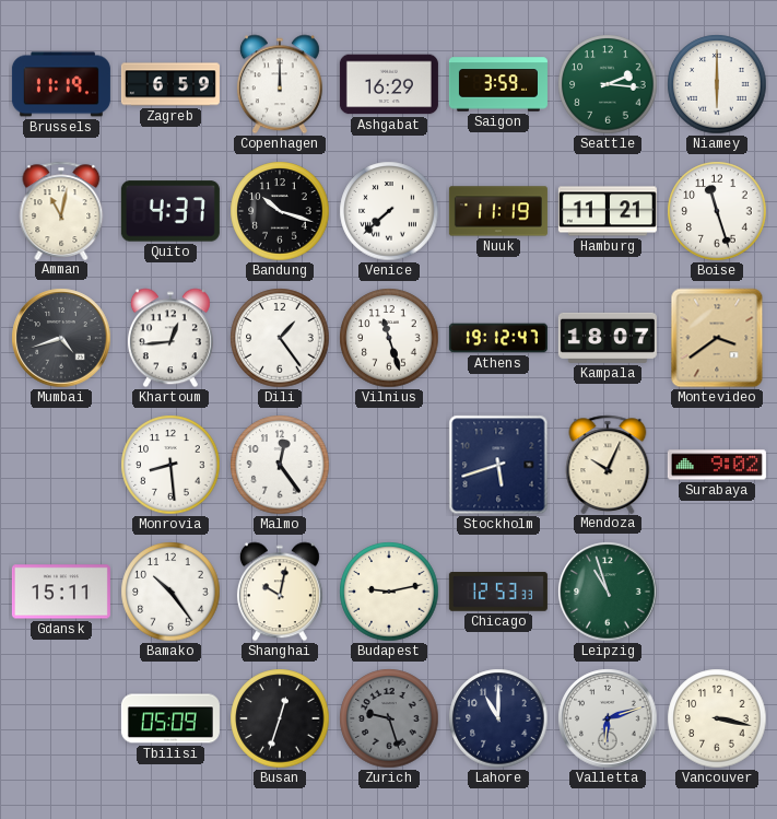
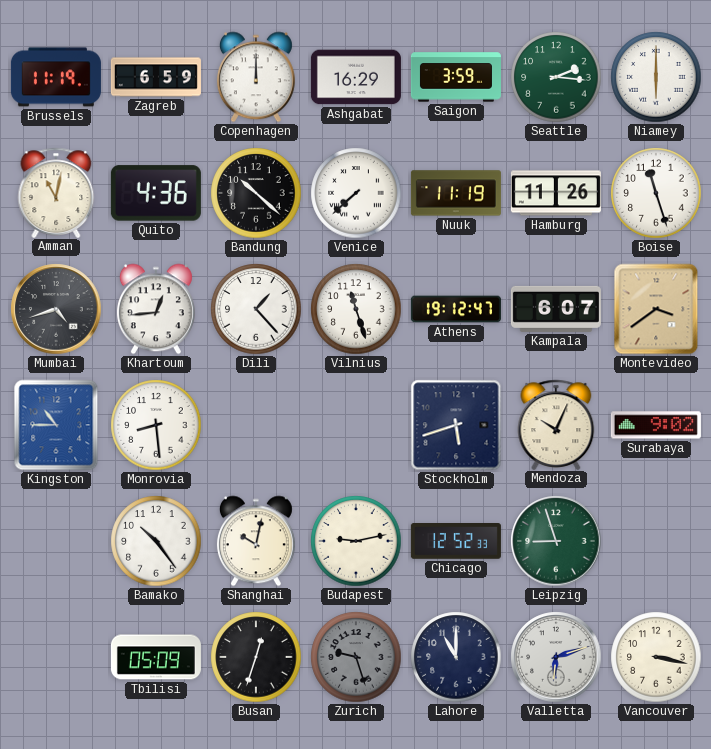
Quito: 4:37 -> 4:36
Bandung: 10:18 -> 10:22
Hamburg: 11:21 -> 11:26
Dili: 1:24 -> 1:23
Kampala: 18:07 -> 6:07
Kingston: none -> 10:45
Malmo: 12:24 -> none
Gdansk: 15:11 -> none
Chicago: 12:53 -> 12:52
Leipzig: 10:57 -> 8:57
